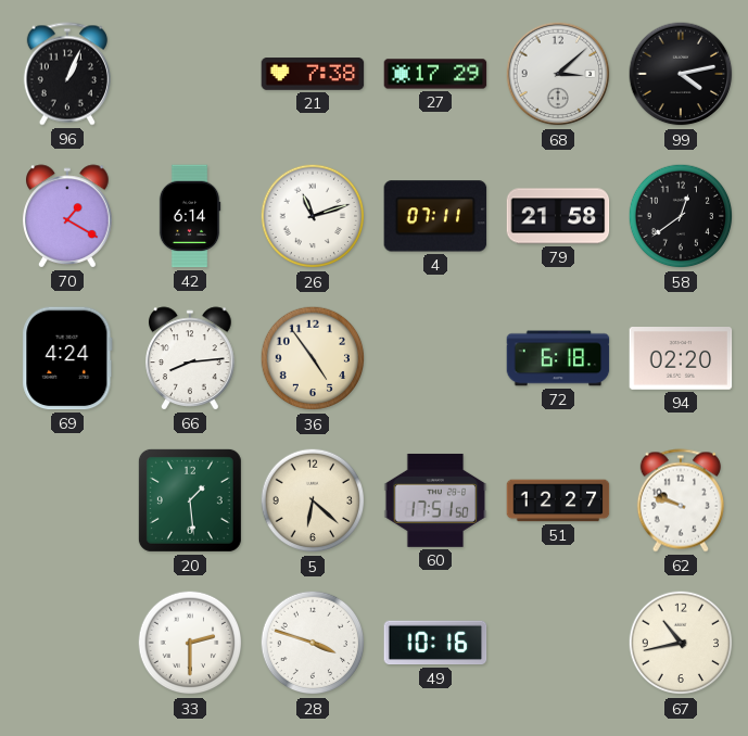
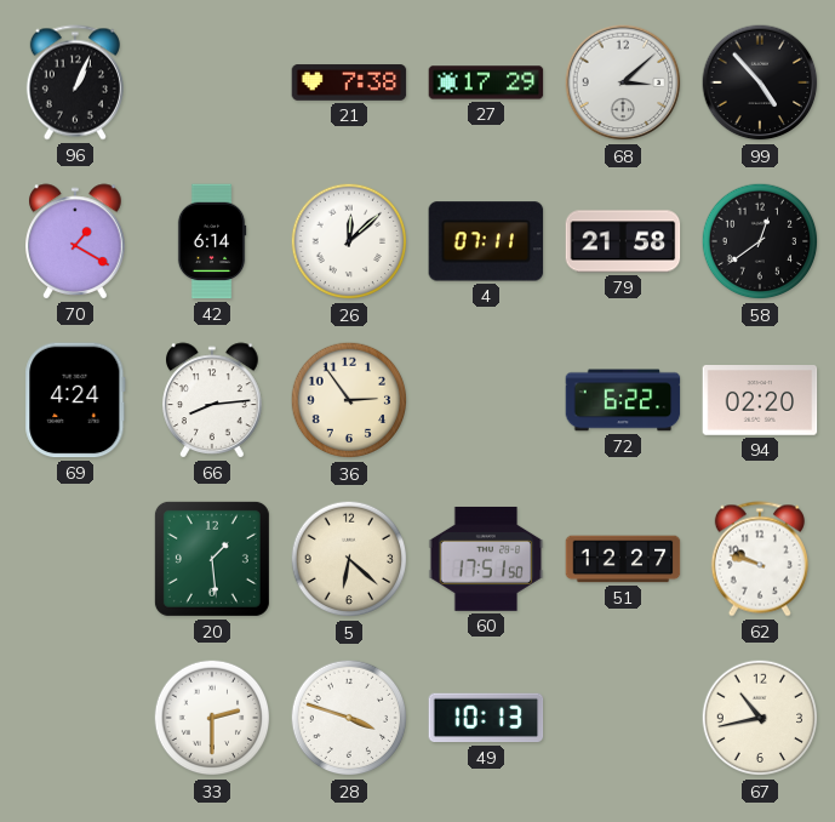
99: 4:13 -> 4:53
26: 11:12 -> 12:08
36: 4:54 -> 2:54
72: 6:18 -> 6:22
49: 10:16 -> 10:13
